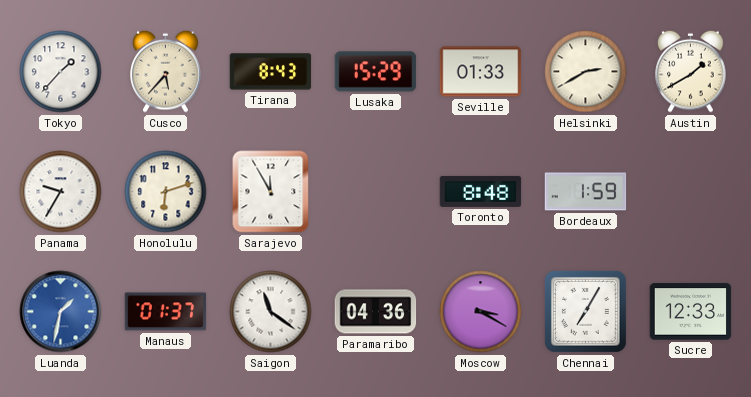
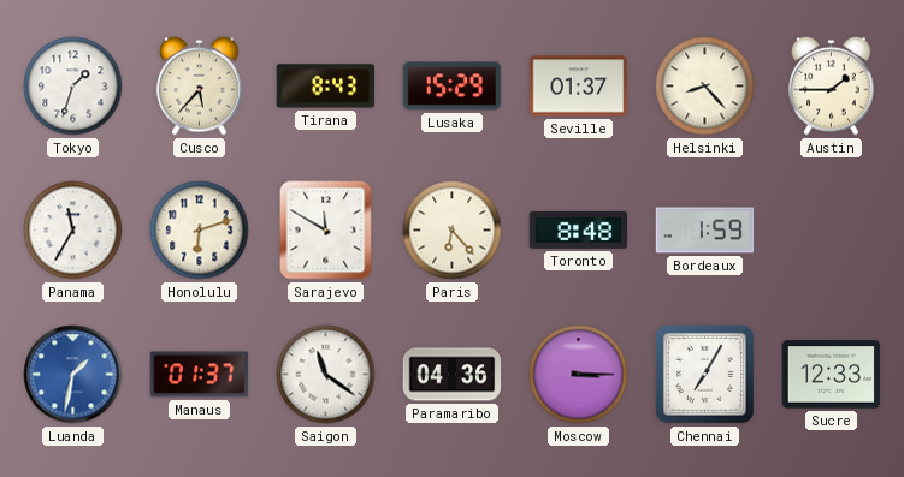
Tokyo: 1:37 -> 1:33
Seville: 01:33 -> 01:37
Helsinki: 2:40 -> 8:23
Austin: 1:40 -> 1:45
Panama: 9:35 -> 11:35
Sarajevo: 11:55 -> 11:50
Paris: none -> 6:23
Moscow: 3:20 -> 3:15
